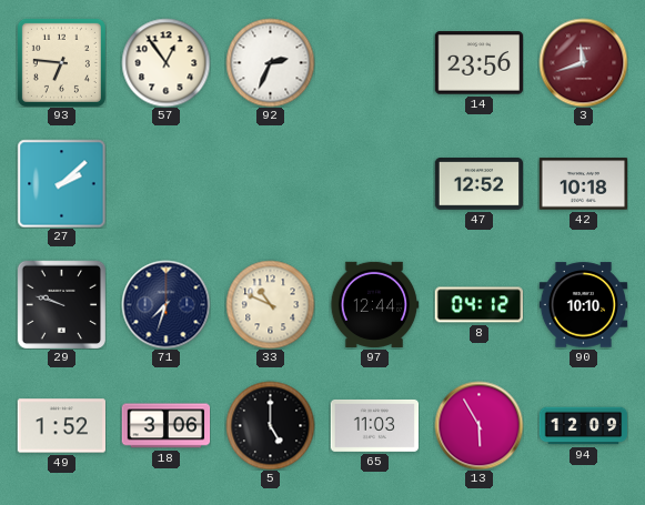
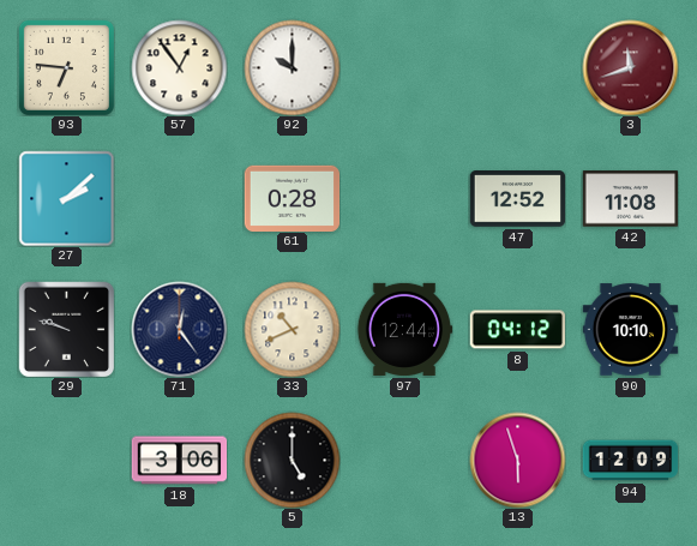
92: 2:34 -> 10:00
14: 23:56 -> none
61: none -> 0:28
42: 10:18 -> 11:08
71: 7:33 -> 12:24
33: 10:49 -> 10:41
49: 1:52 -> none
65: 11:03 -> none
13: 5:55 -> 5:57
